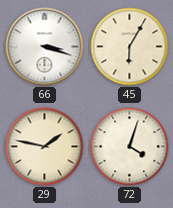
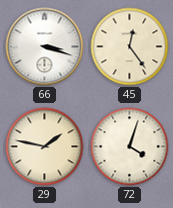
45: 6:05 -> 12:24
